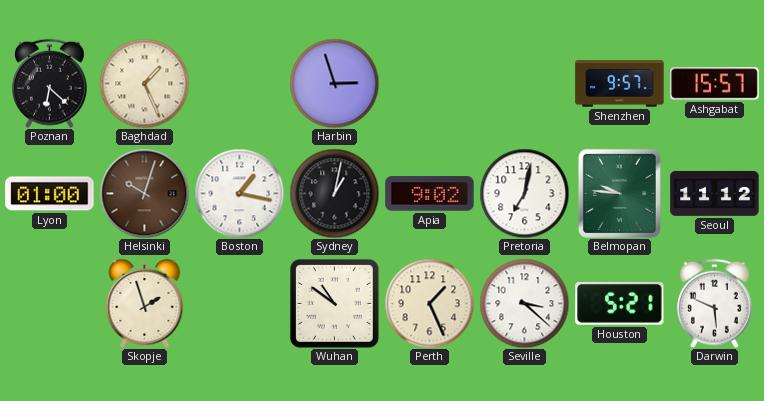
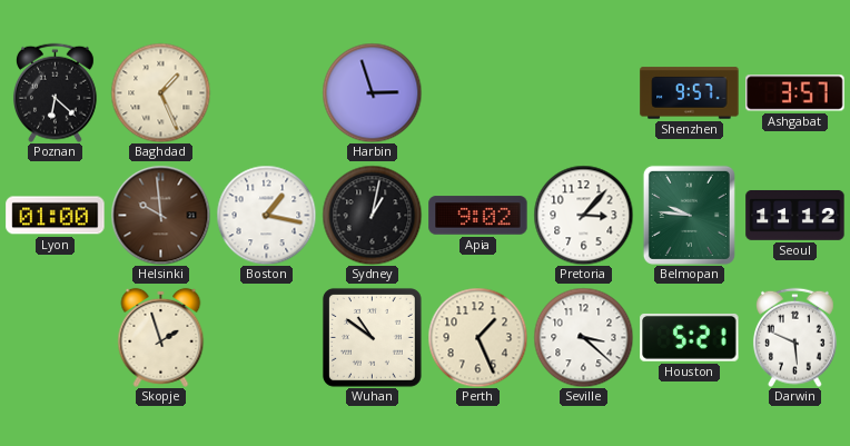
Ashgabat: 15:57 -> 3:57
Helsinki: 10:03 -> 9:59
Pretoria: 7:02 -> 3:07
